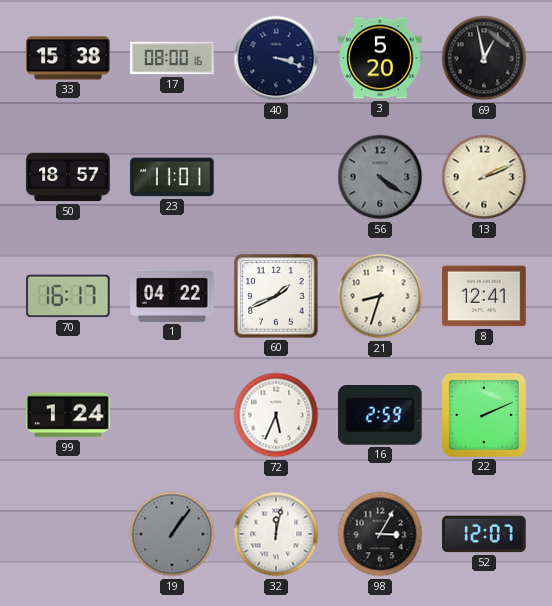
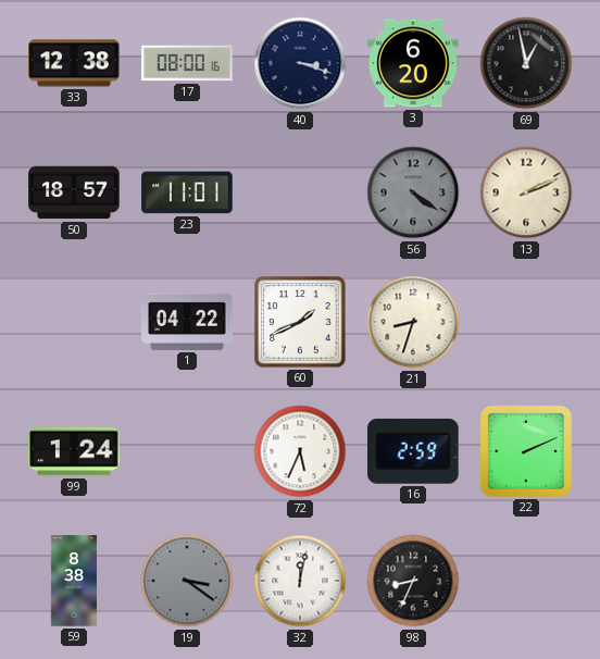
33: 15:38 -> 12:38
3: 5:20 -> 6:20
70: 16:17 -> none
8: 12:41 -> none
59: none -> 8:38
19: 1:06 -> 3:21
98: 3:05 -> 8:34
52: 12:07 -> none
